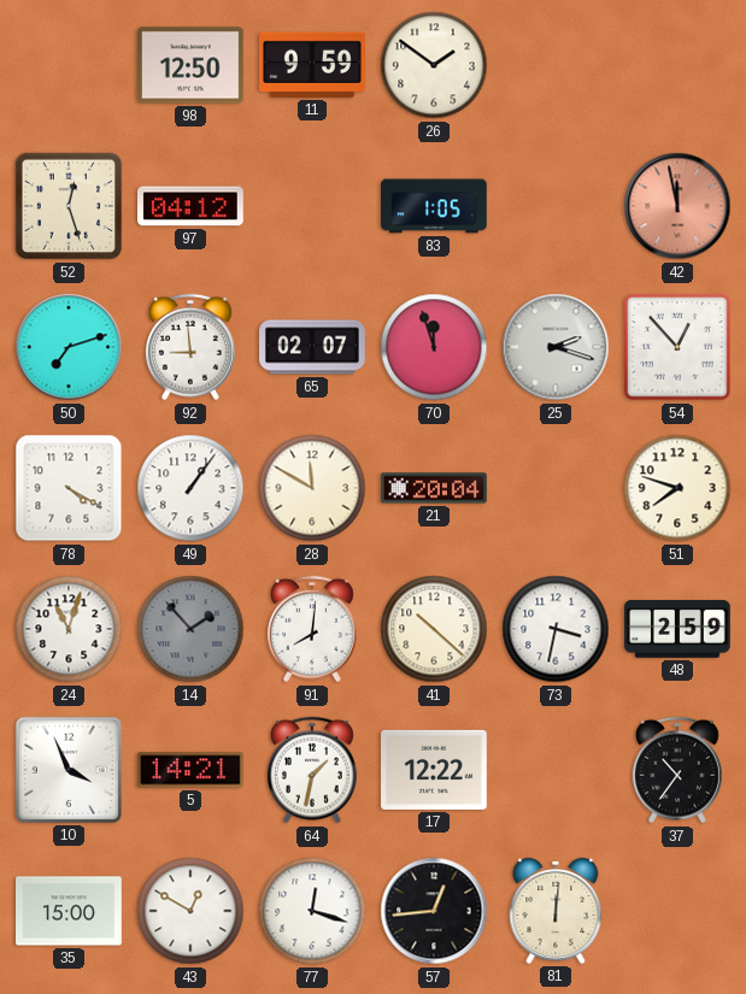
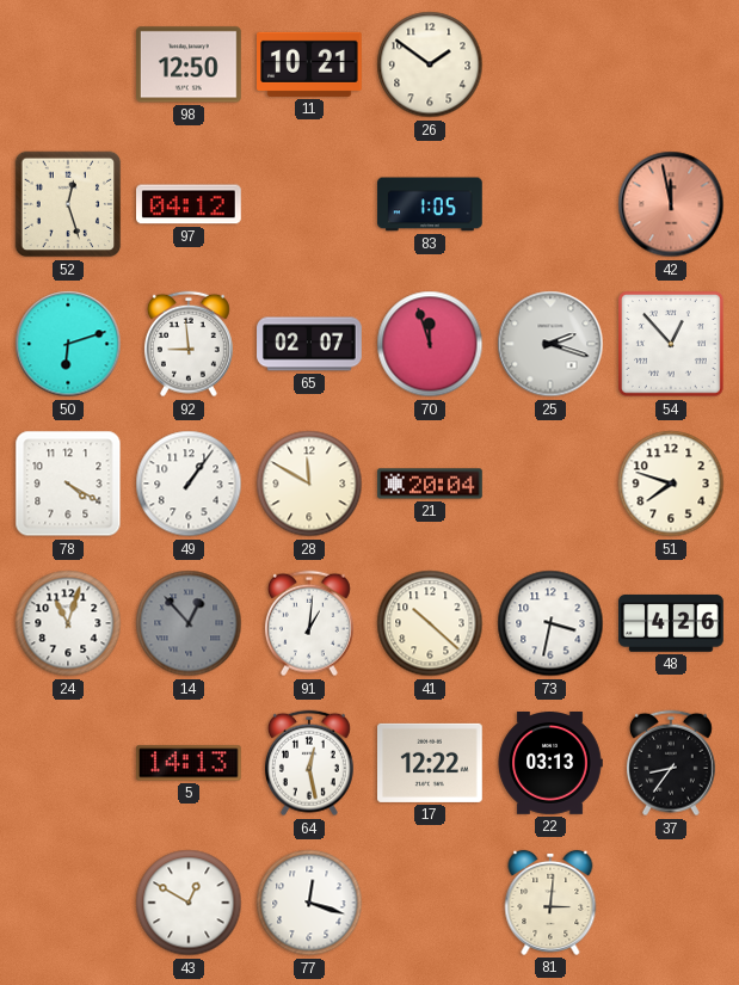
11: 9:59 -> 10:21
50: 7:12 -> 6:12
14: 1:53 -> 12:53
91: 8:01 -> 1:01
48: 2:59 -> 4:26
10: 3:56 -> none
5: 14:21 -> 14:13
64: 1:32 -> 12:28
22: none -> 03:13
37: 10:36 -> 8:36
35: 15:00 -> none
57: 12:44 -> none
81: 12:01 -> 3:01
